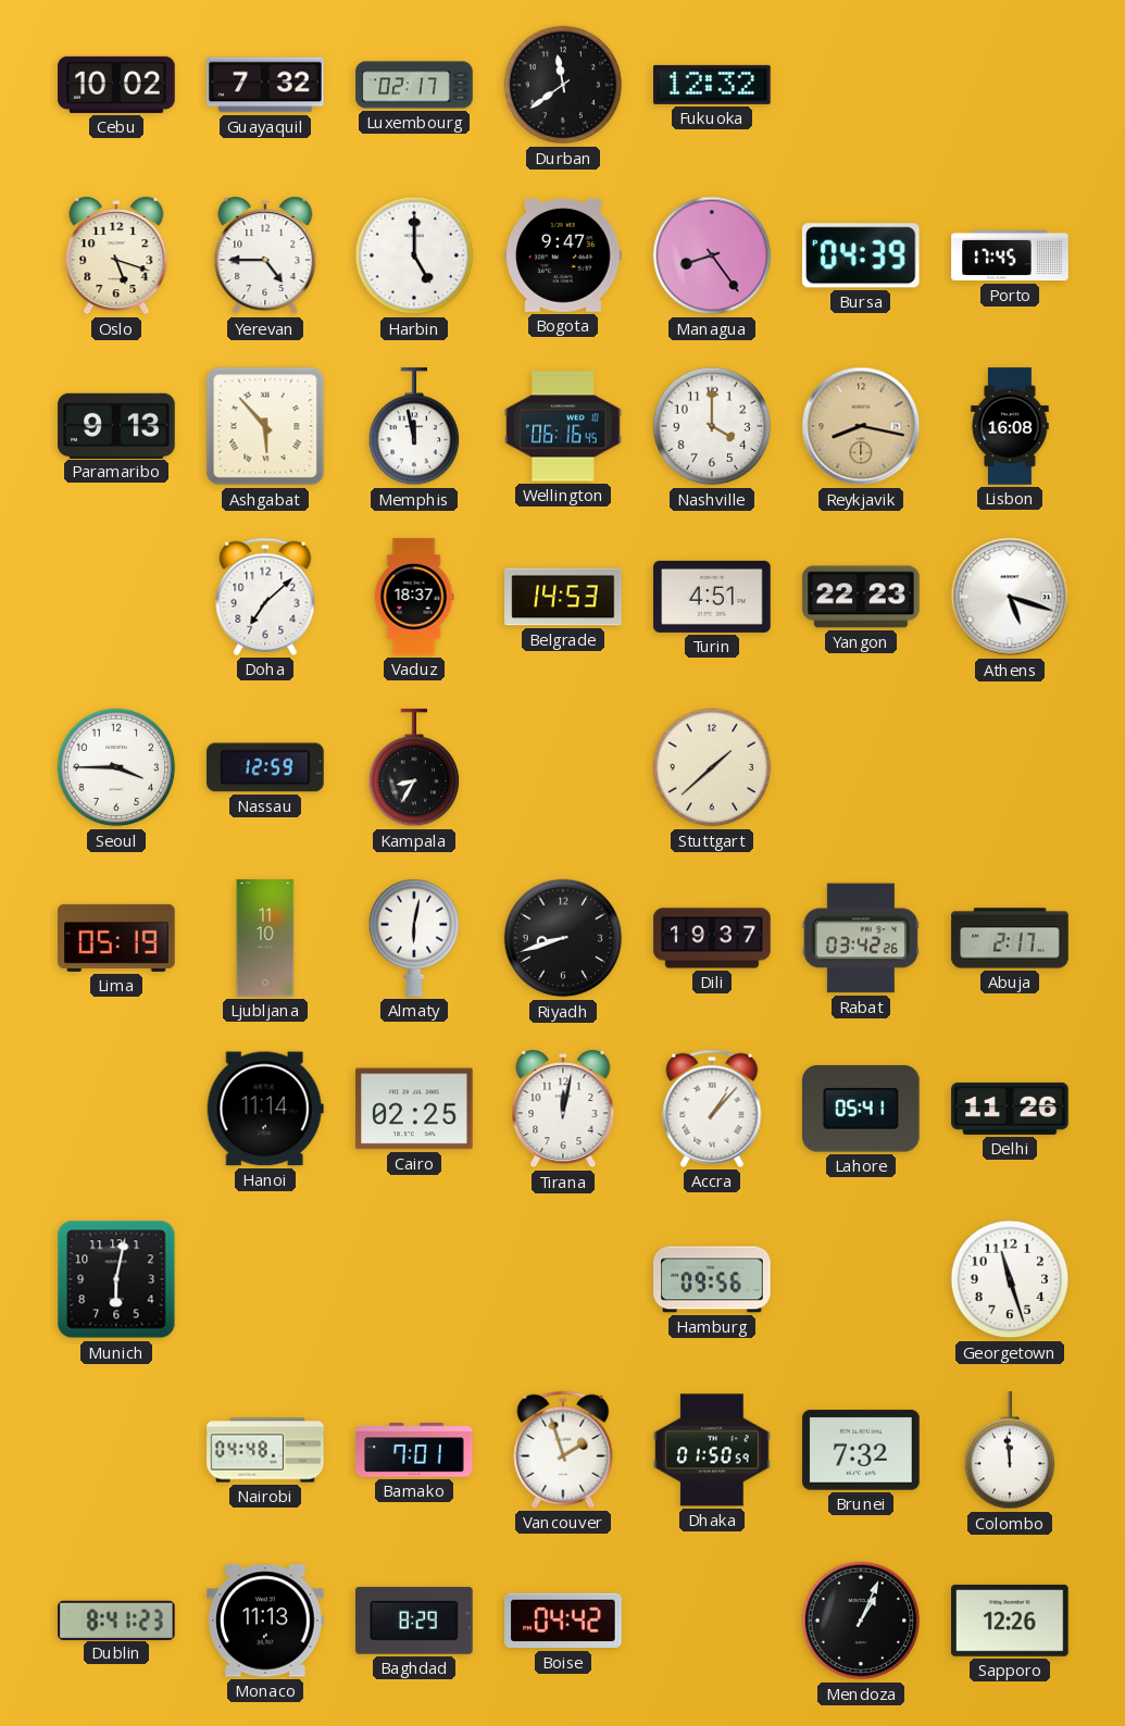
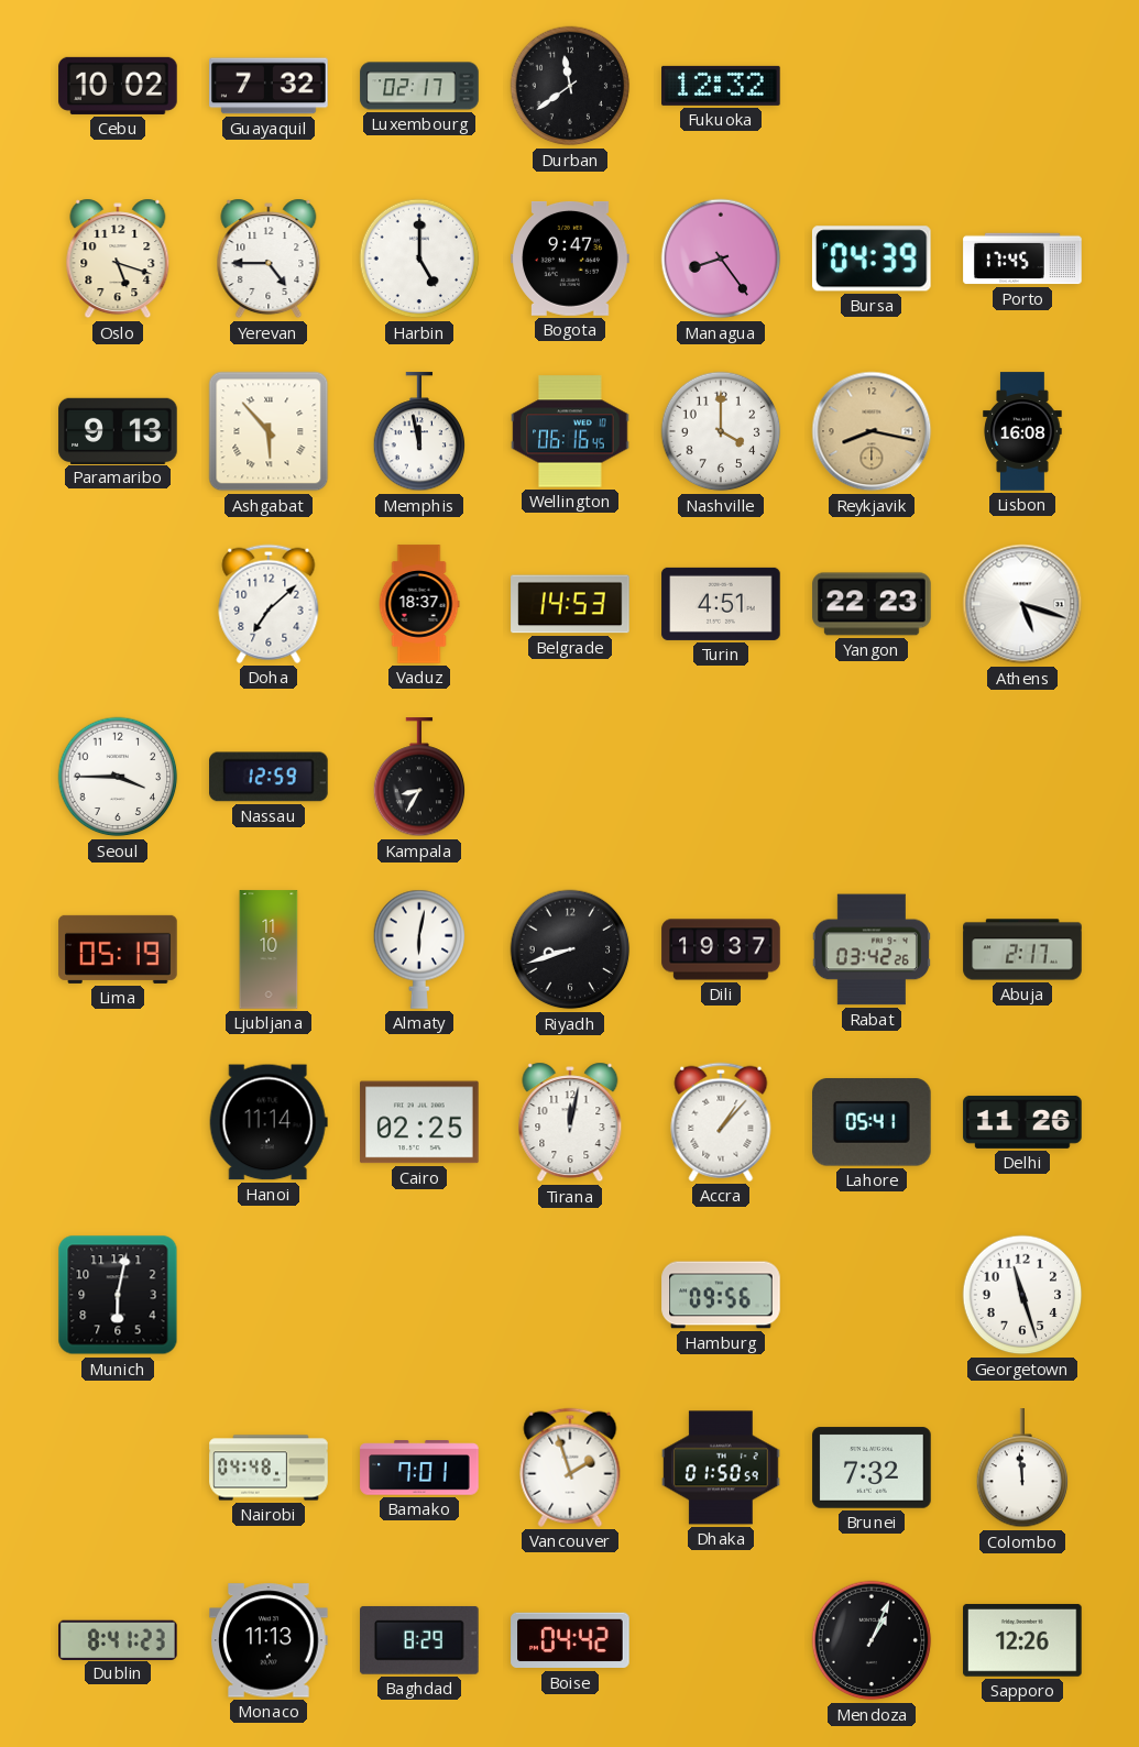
Stuttgart: 1:38 -> none
